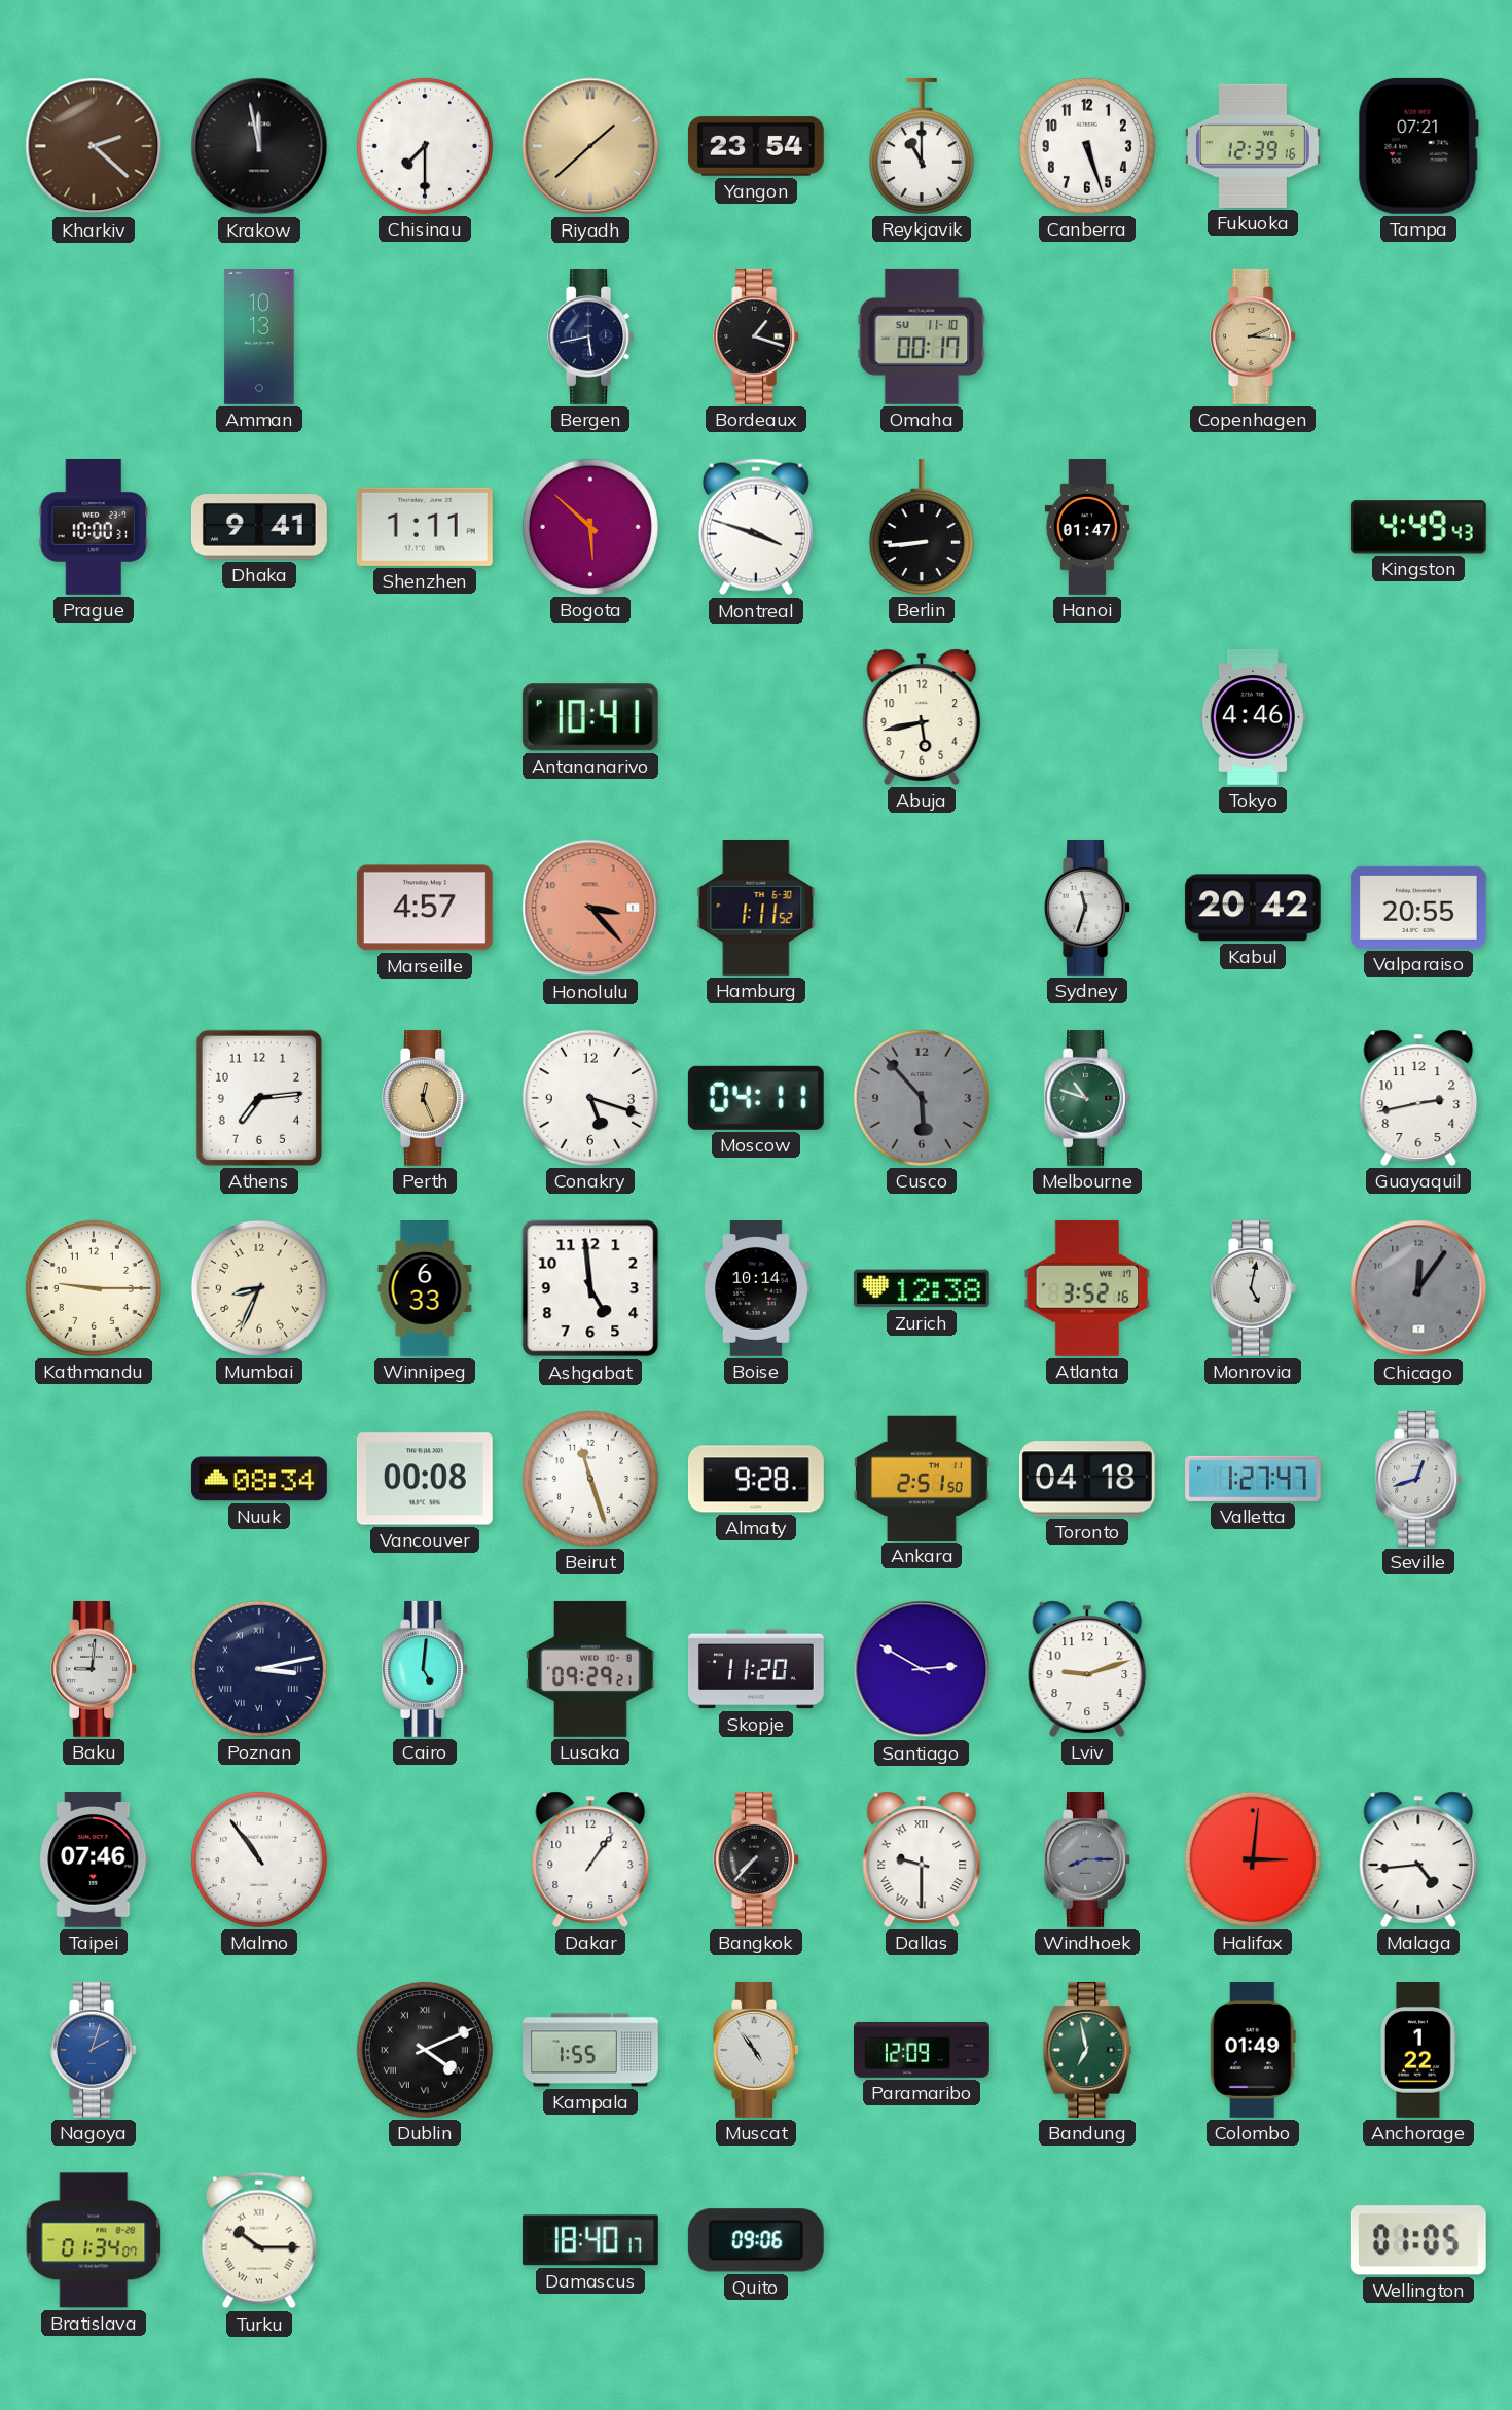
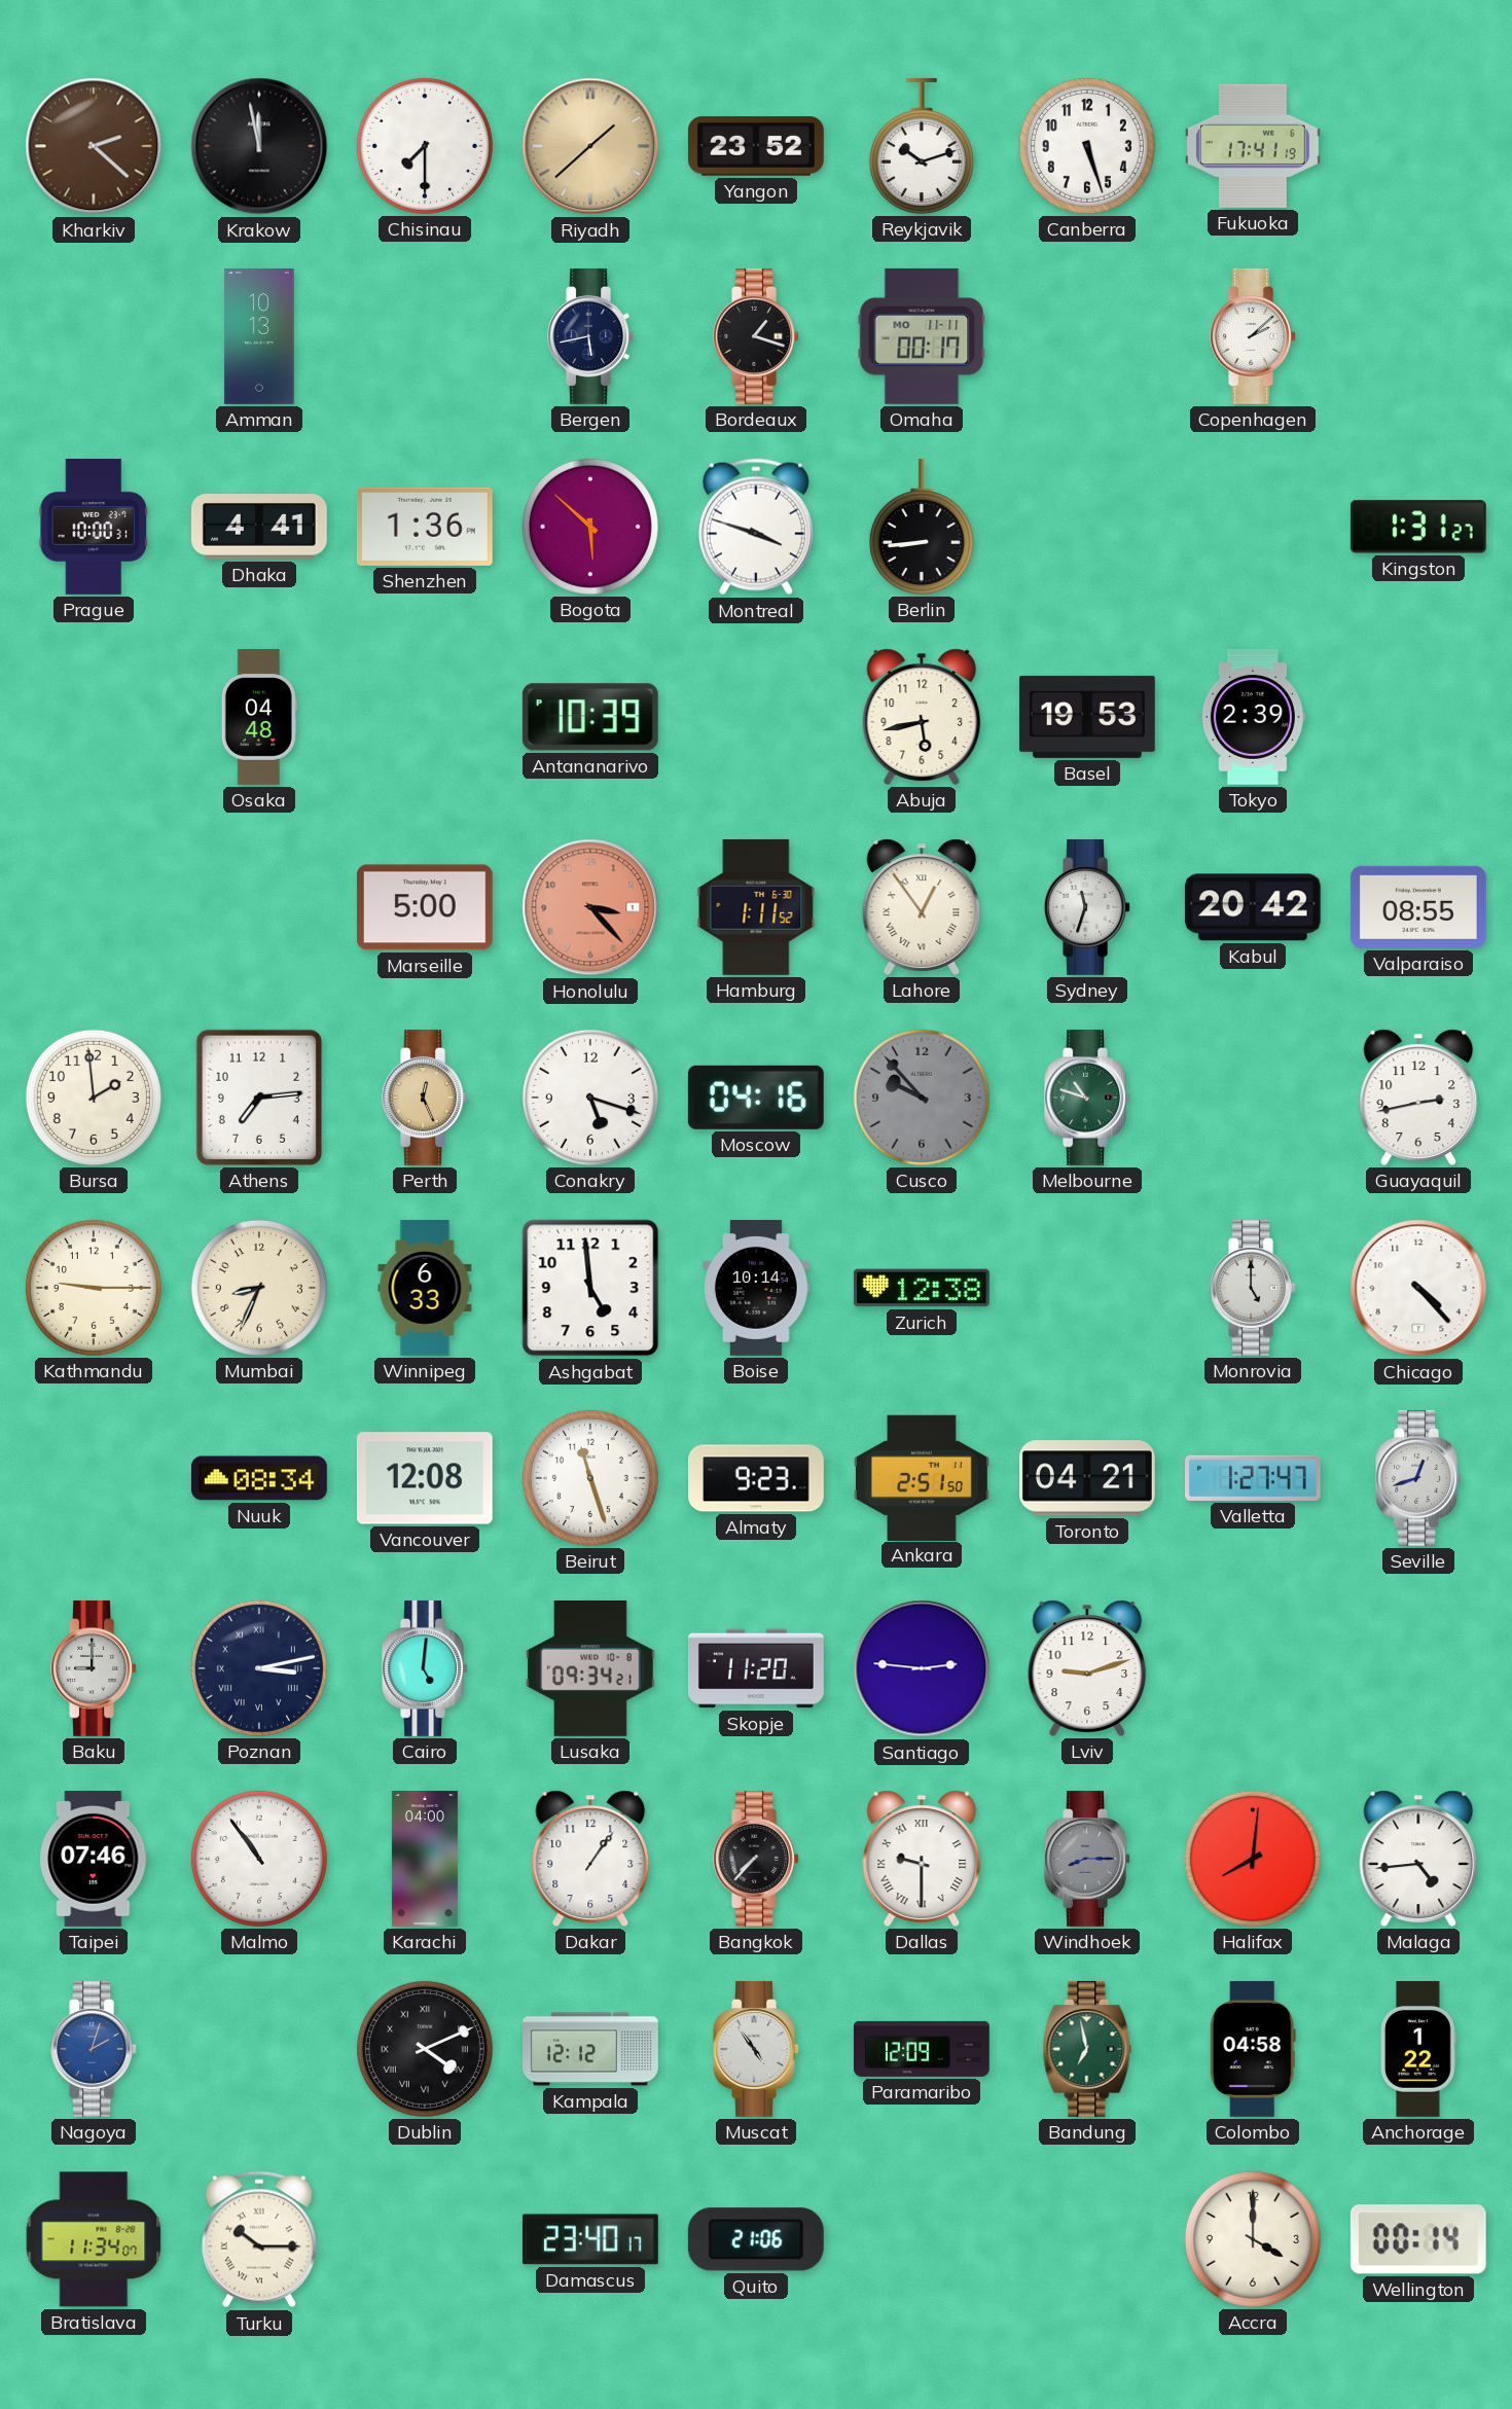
Yangon: 23:54 -> 23:52
Reykjavik: 11:00 -> 10:12
Fukuoka: 12:39 -> 17:41
Tampa: 07:21 -> none
Omaha date: SU 11-10 -> MO 11-11
Copenhagen: 2:16 -> 2:08
Copenhagen dial: champagne -> white
Dhaka: 9:41 -> 4:41
Shenzhen: 1:11 -> 1:36
Hanoi: 01:47 -> none
Kingston: 4:49 -> 1:31
Osaka: none -> 04:48
Antananarivo: 10:41 -> 10:39
Basel: none -> 19:53
Tokyo: 4:46 -> 2:39
Marseille: 4:57 -> 5:00
Lahore: none -> 12:54
Valparaiso: 20:55 -> 08:55
Bursa: none -> 1:59
Moscow: 04:11 -> 04:16
Cusco: 5:53 -> 9:53
Atlanta: 3:52 -> none
Monrovia: 5:02 -> 5:00
Chicago: 12:06 -> 4:23
Chicago dial: grey -> white
Vancouver: 00:08 -> 12:08
Almaty: 9:28 -> 9:23
Toronto: 04:18 -> 04:21
Baku: 9:01 -> 9:00
Lusaka: 09:29 -> 09:34
Santiago: 2:50 -> 2:46
Karachi: none -> 04:00
Halifax: 3:01 -> 8:01
Kampala: 1:55 -> 12:12
Colombo: 01:49 -> 04:58
Bratislava: 01:34 -> 11:34
Damascus: 18:40 -> 23:40
Quito: 09:06 -> 21:06
Accra: none -> 4:00
Wellington: 01:05 -> 00:14
